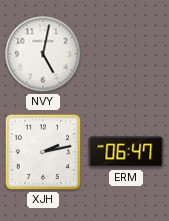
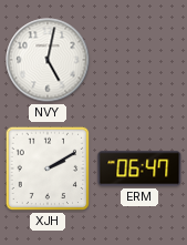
XJH: 2:13 -> 2:10
